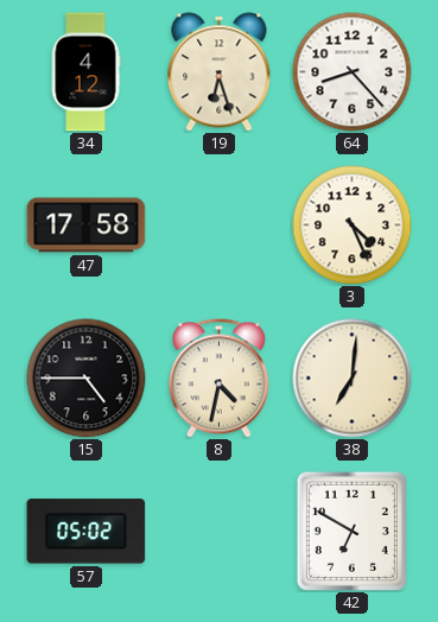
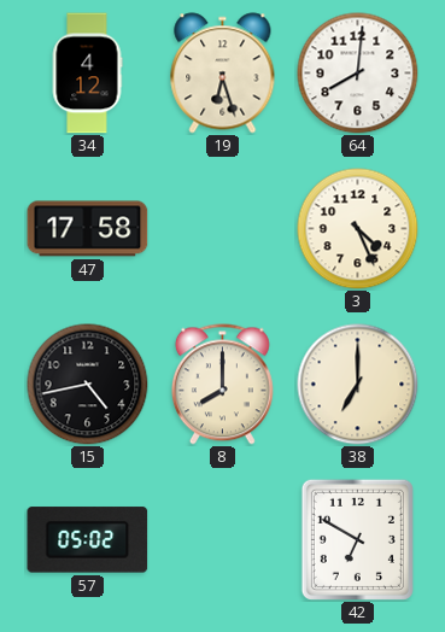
64: 8:23 -> 8:01
15: 4:45 -> 4:43
8: 4:32 -> 8:00
38: 7:01 -> 7:00
